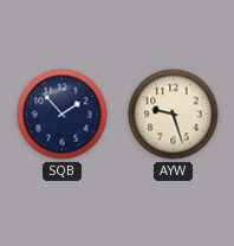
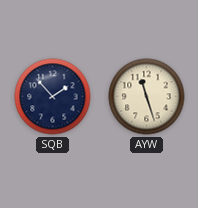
AYW: 9:27 -> 11:27
